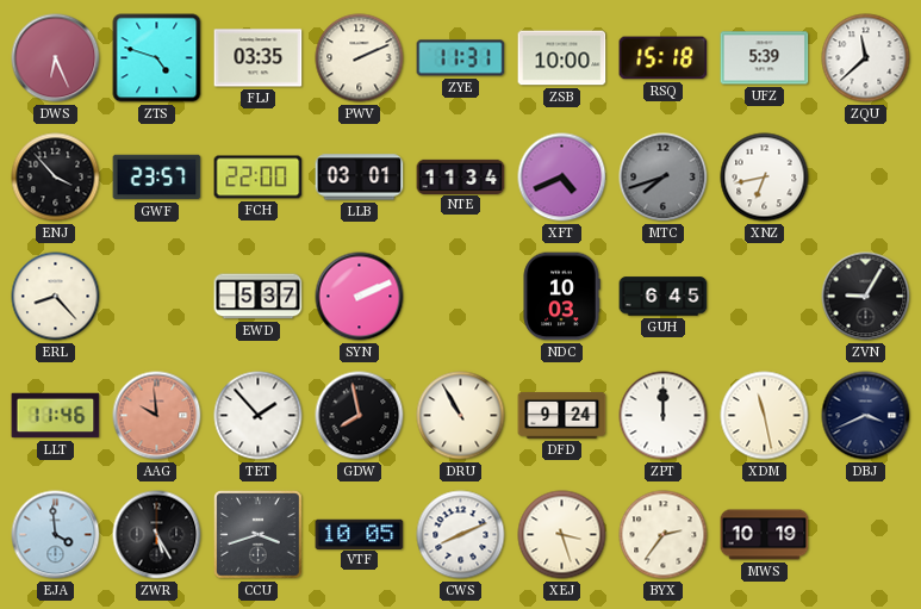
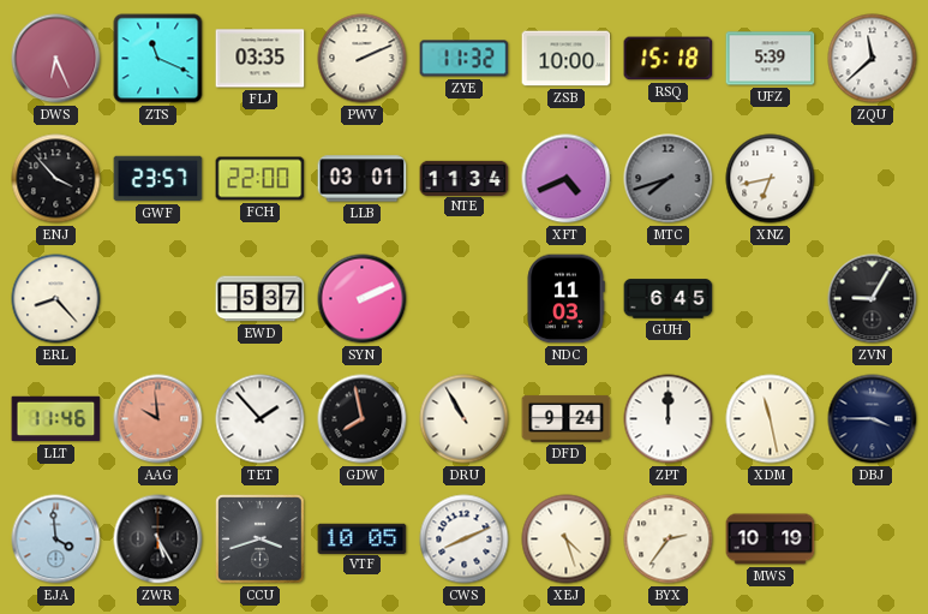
ZTS: 4:48 -> 11:19
ZYE: 11:31 -> 11:32
NDC: 10:03 -> 11:03
DBJ: 3:41 -> 3:45
XEJ: 3:27 -> 4:27
